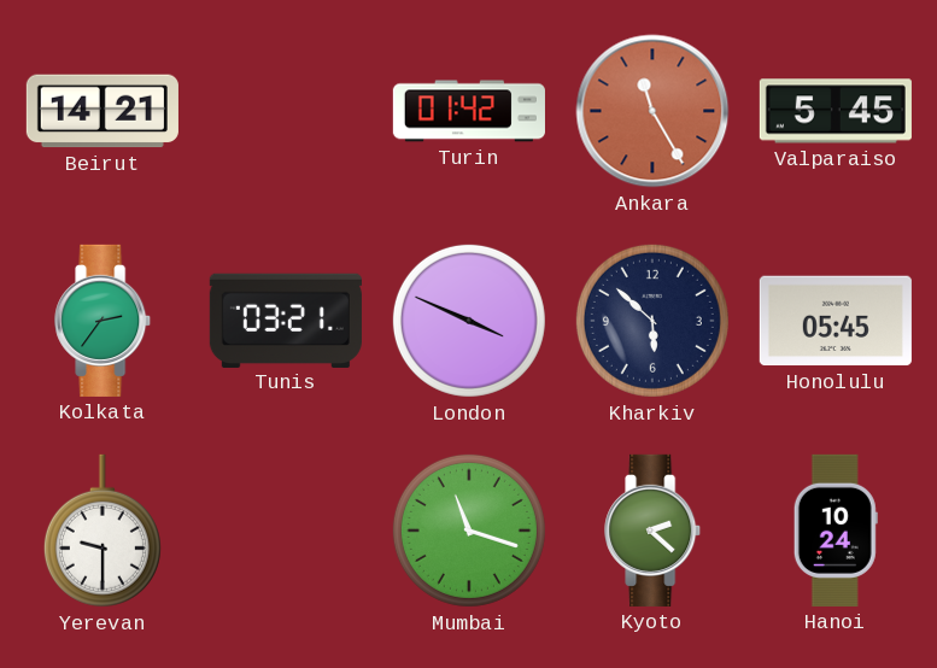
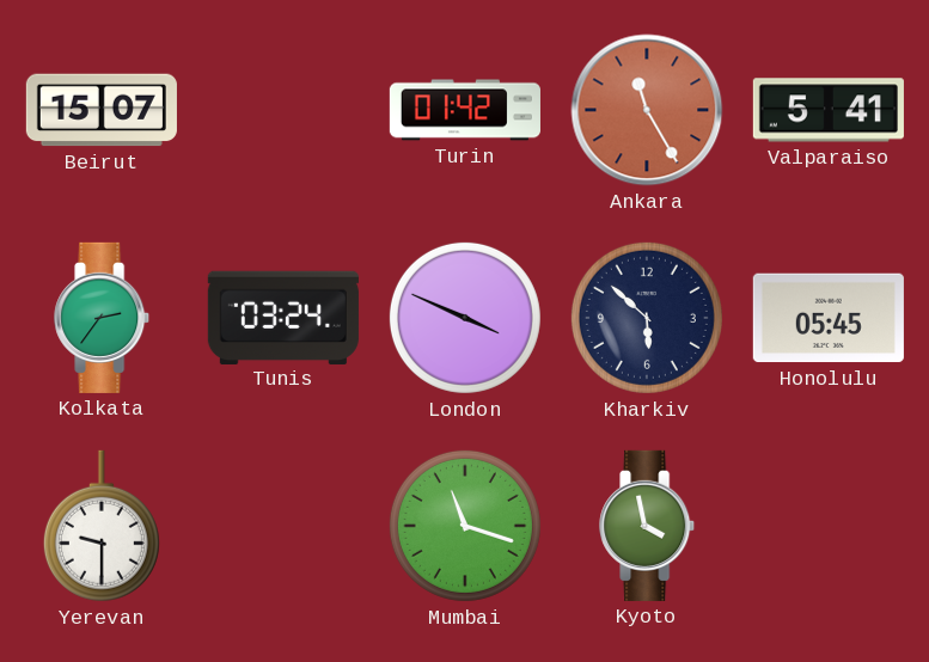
Beirut: 14:21 -> 15:07
Valparaiso: 5:45 -> 5:41
Tunis: 03:21 -> 03:24
Kyoto: 2:22 -> 3:58
Hanoi: 10:24 -> none
